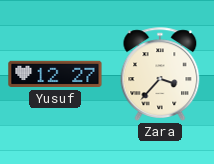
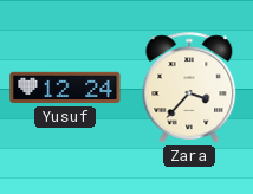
Yusuf: 12:27 -> 12:24
